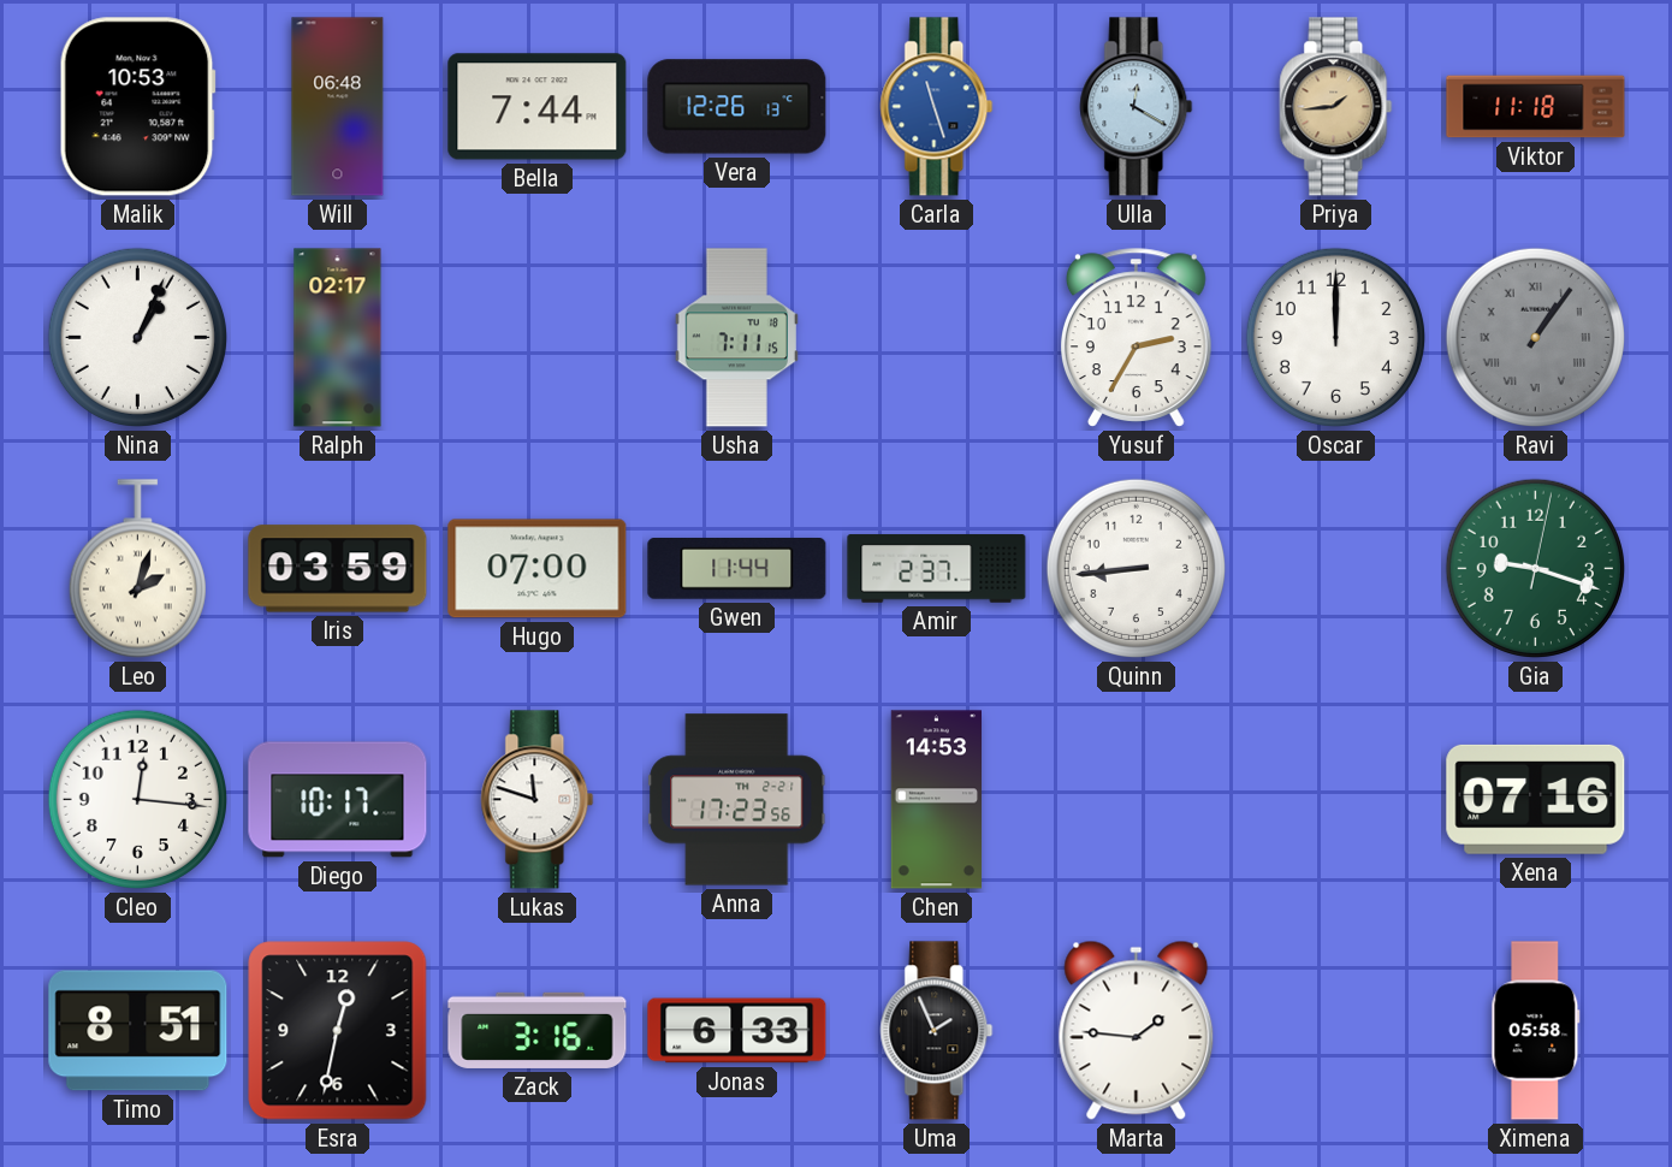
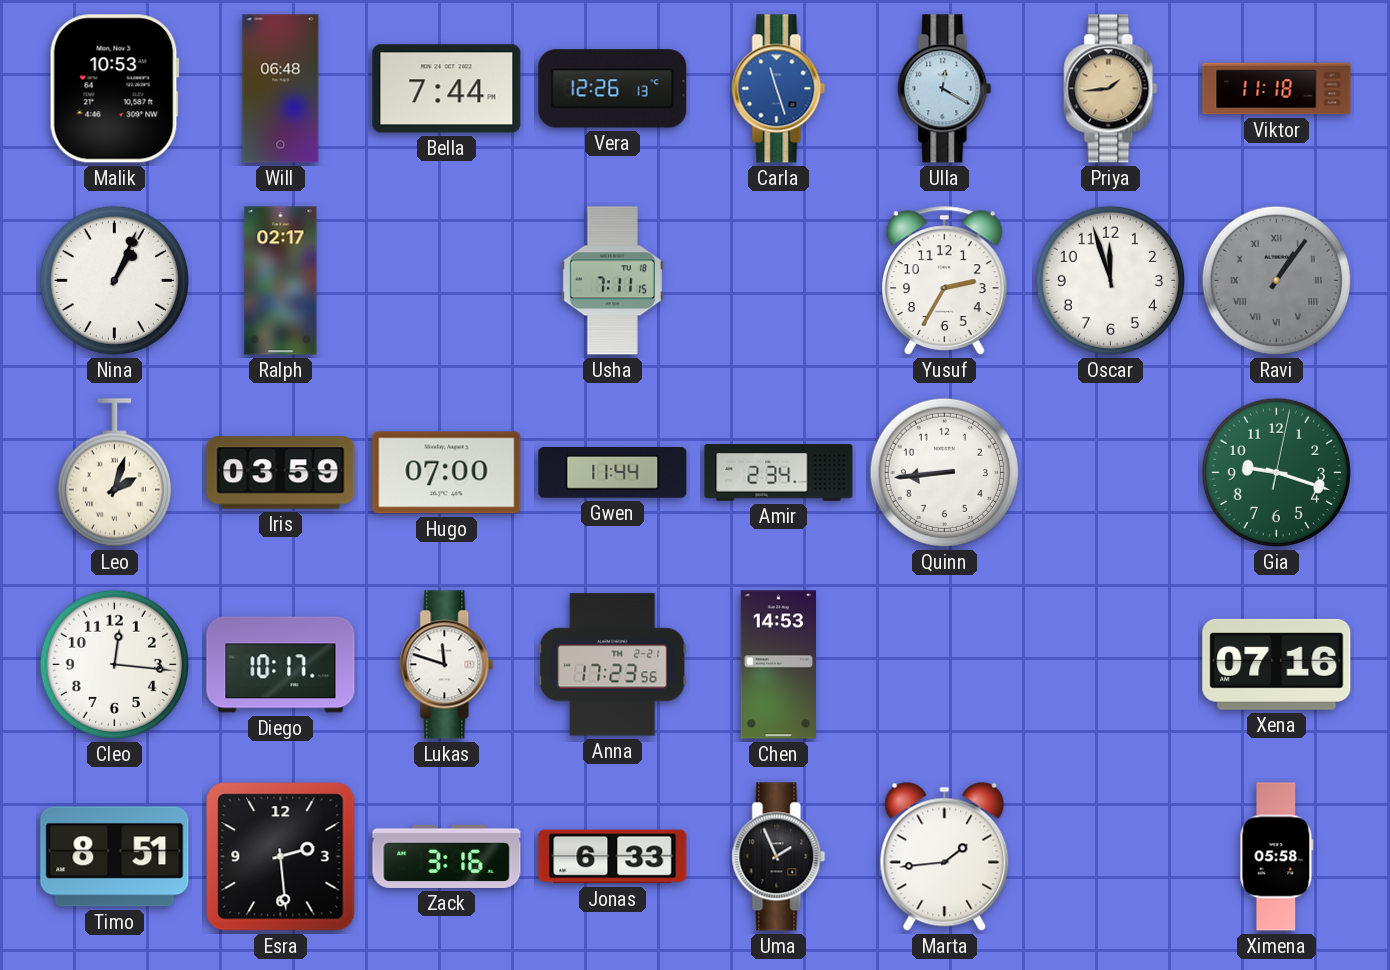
Oscar: 12:00 -> 11:57
Amir: 2:37 -> 2:34
Esra: 12:32 -> 2:29
Marta: 1:46 -> 1:44
